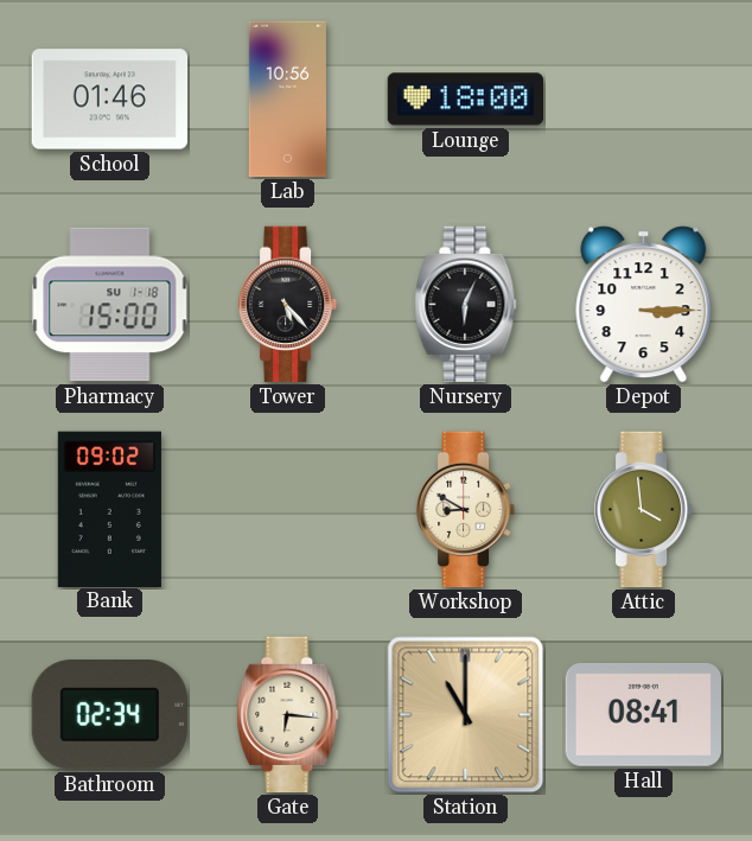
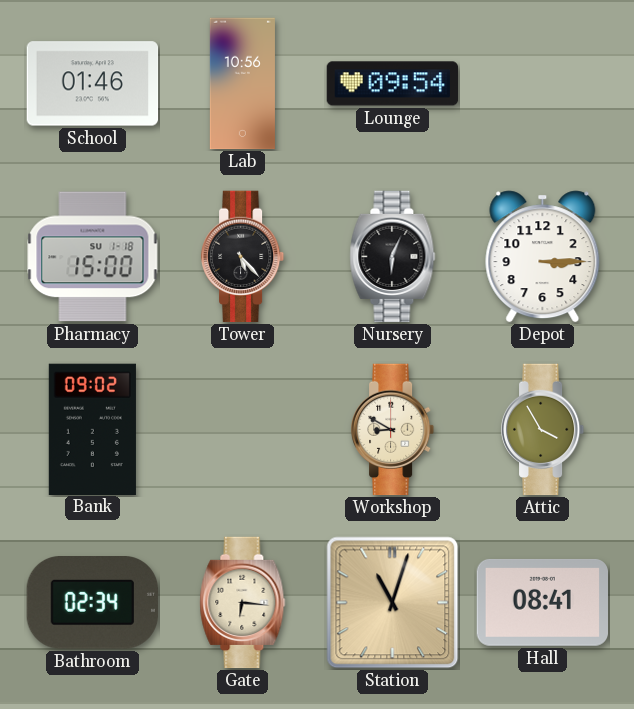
Lounge: 18:00 -> 09:54
Attic: 3:59 -> 3:55
Station: 11:00 -> 11:03
